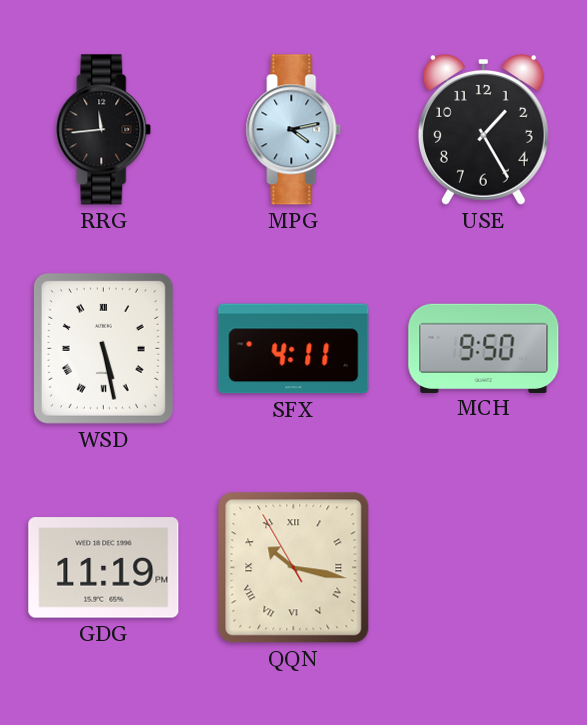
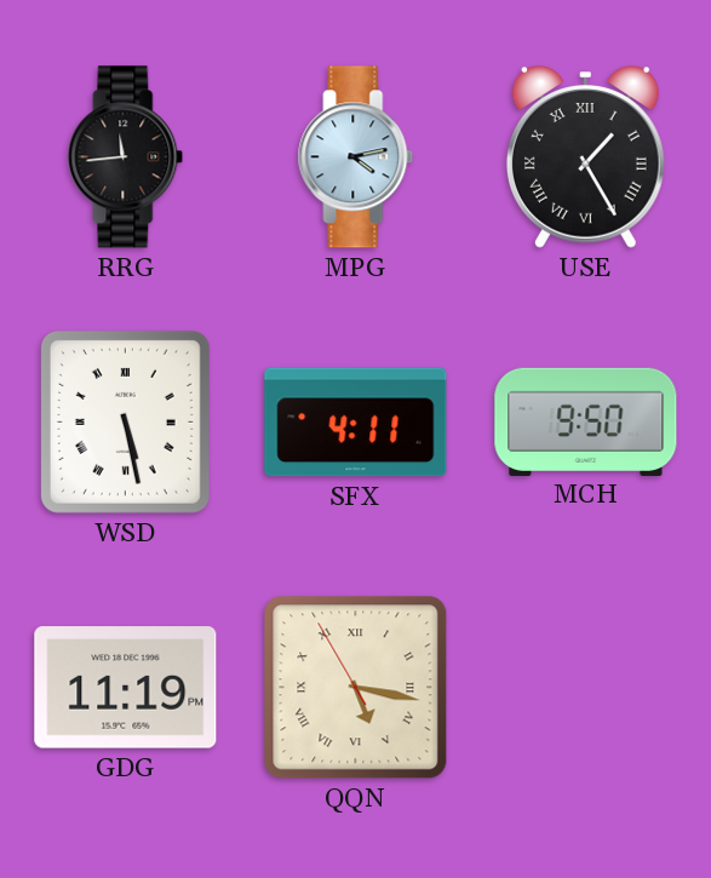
USE numerals: Arabic -> Roman
QQN: 10:16 -> 5:16
